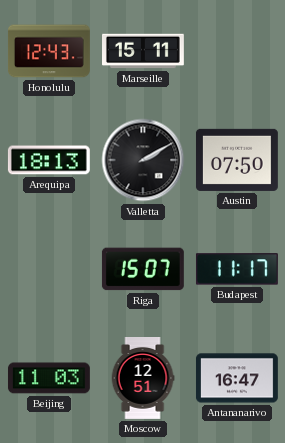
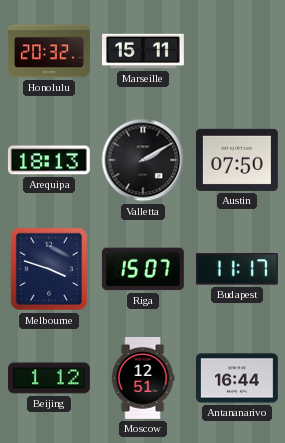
Honolulu: 12:43 -> 20:32
Melbourne: none -> 3:48
Beijing: 11:03 -> 1:12
Antananarivo: 16:47 -> 16:44
